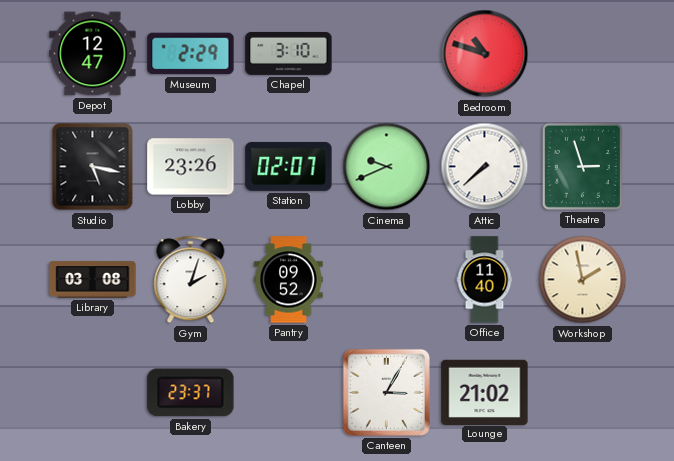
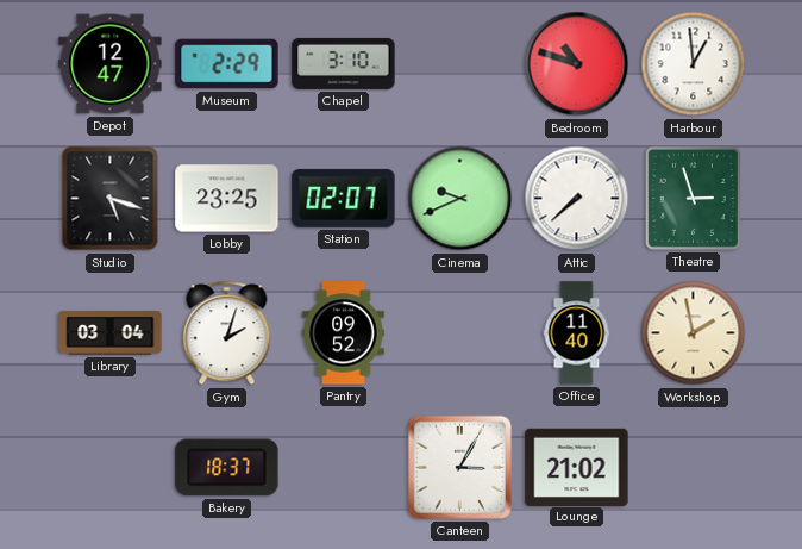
Harbour: none -> 12:59
Studio: 5:17 -> 5:18
Lobby: 23:26 -> 23:25
Library: 03:08 -> 03:04
Bakery: 23:37 -> 18:37
